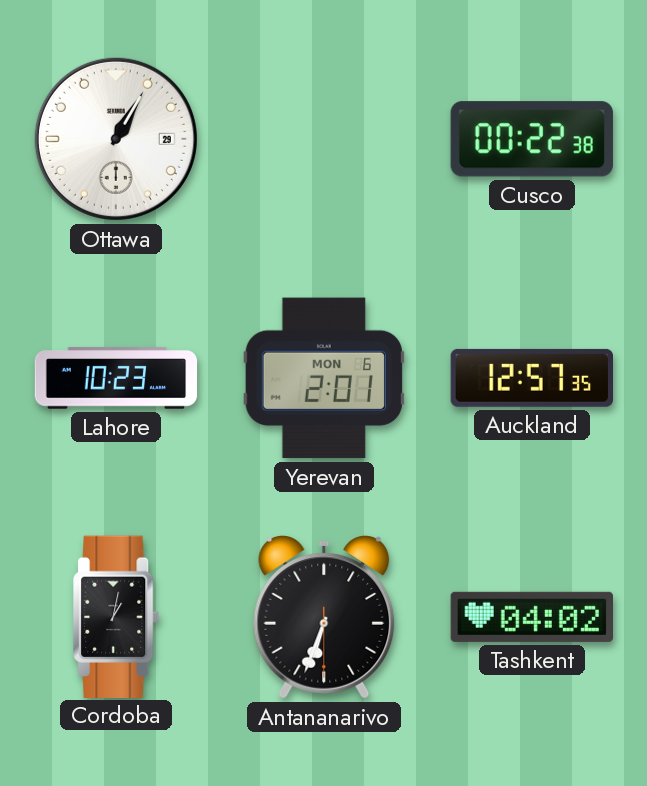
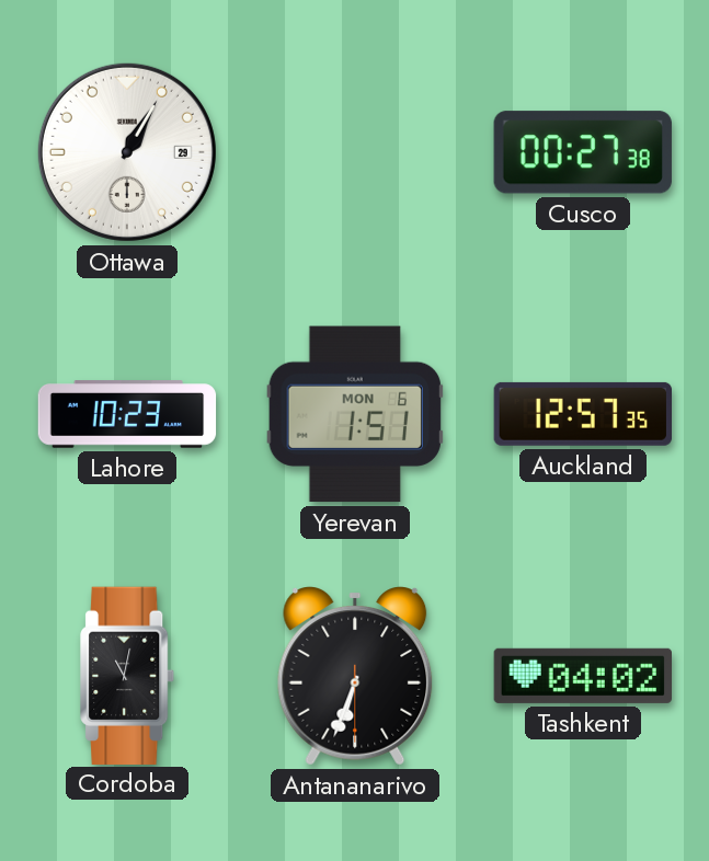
Cusco: 00:22 -> 00:27
Yerevan: 2:01 -> 1:51
Cordoba: 1:02 -> 11:02
